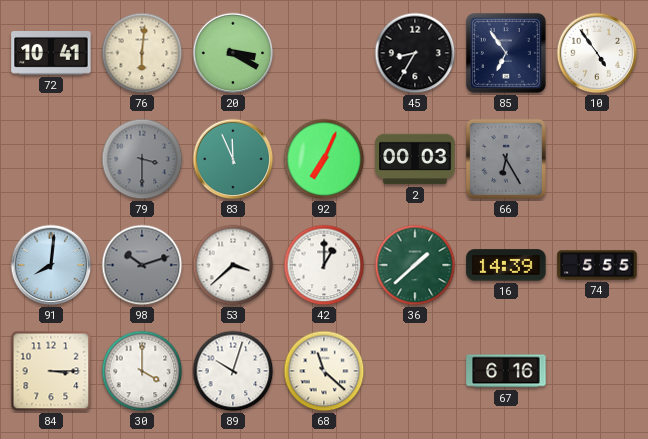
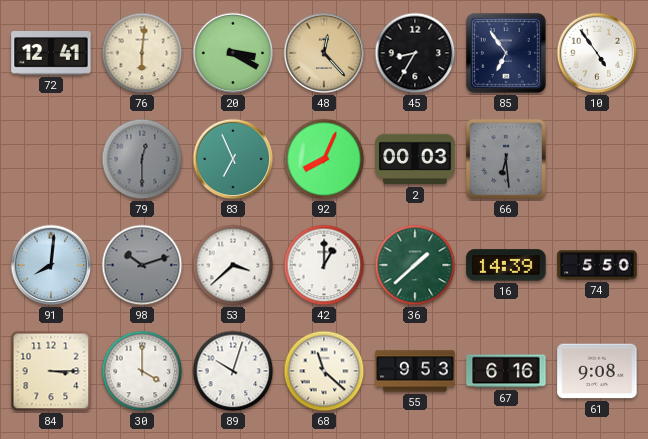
72: 10:41 -> 12:41
48: none -> 12:23
79: 3:30 -> 12:30
83: 11:56 -> 6:56
92: 7:04 -> 8:04
66: 6:25 -> 6:29
74: 5:55 -> 5:50
55: none -> 9:53
61: none -> 9:08
